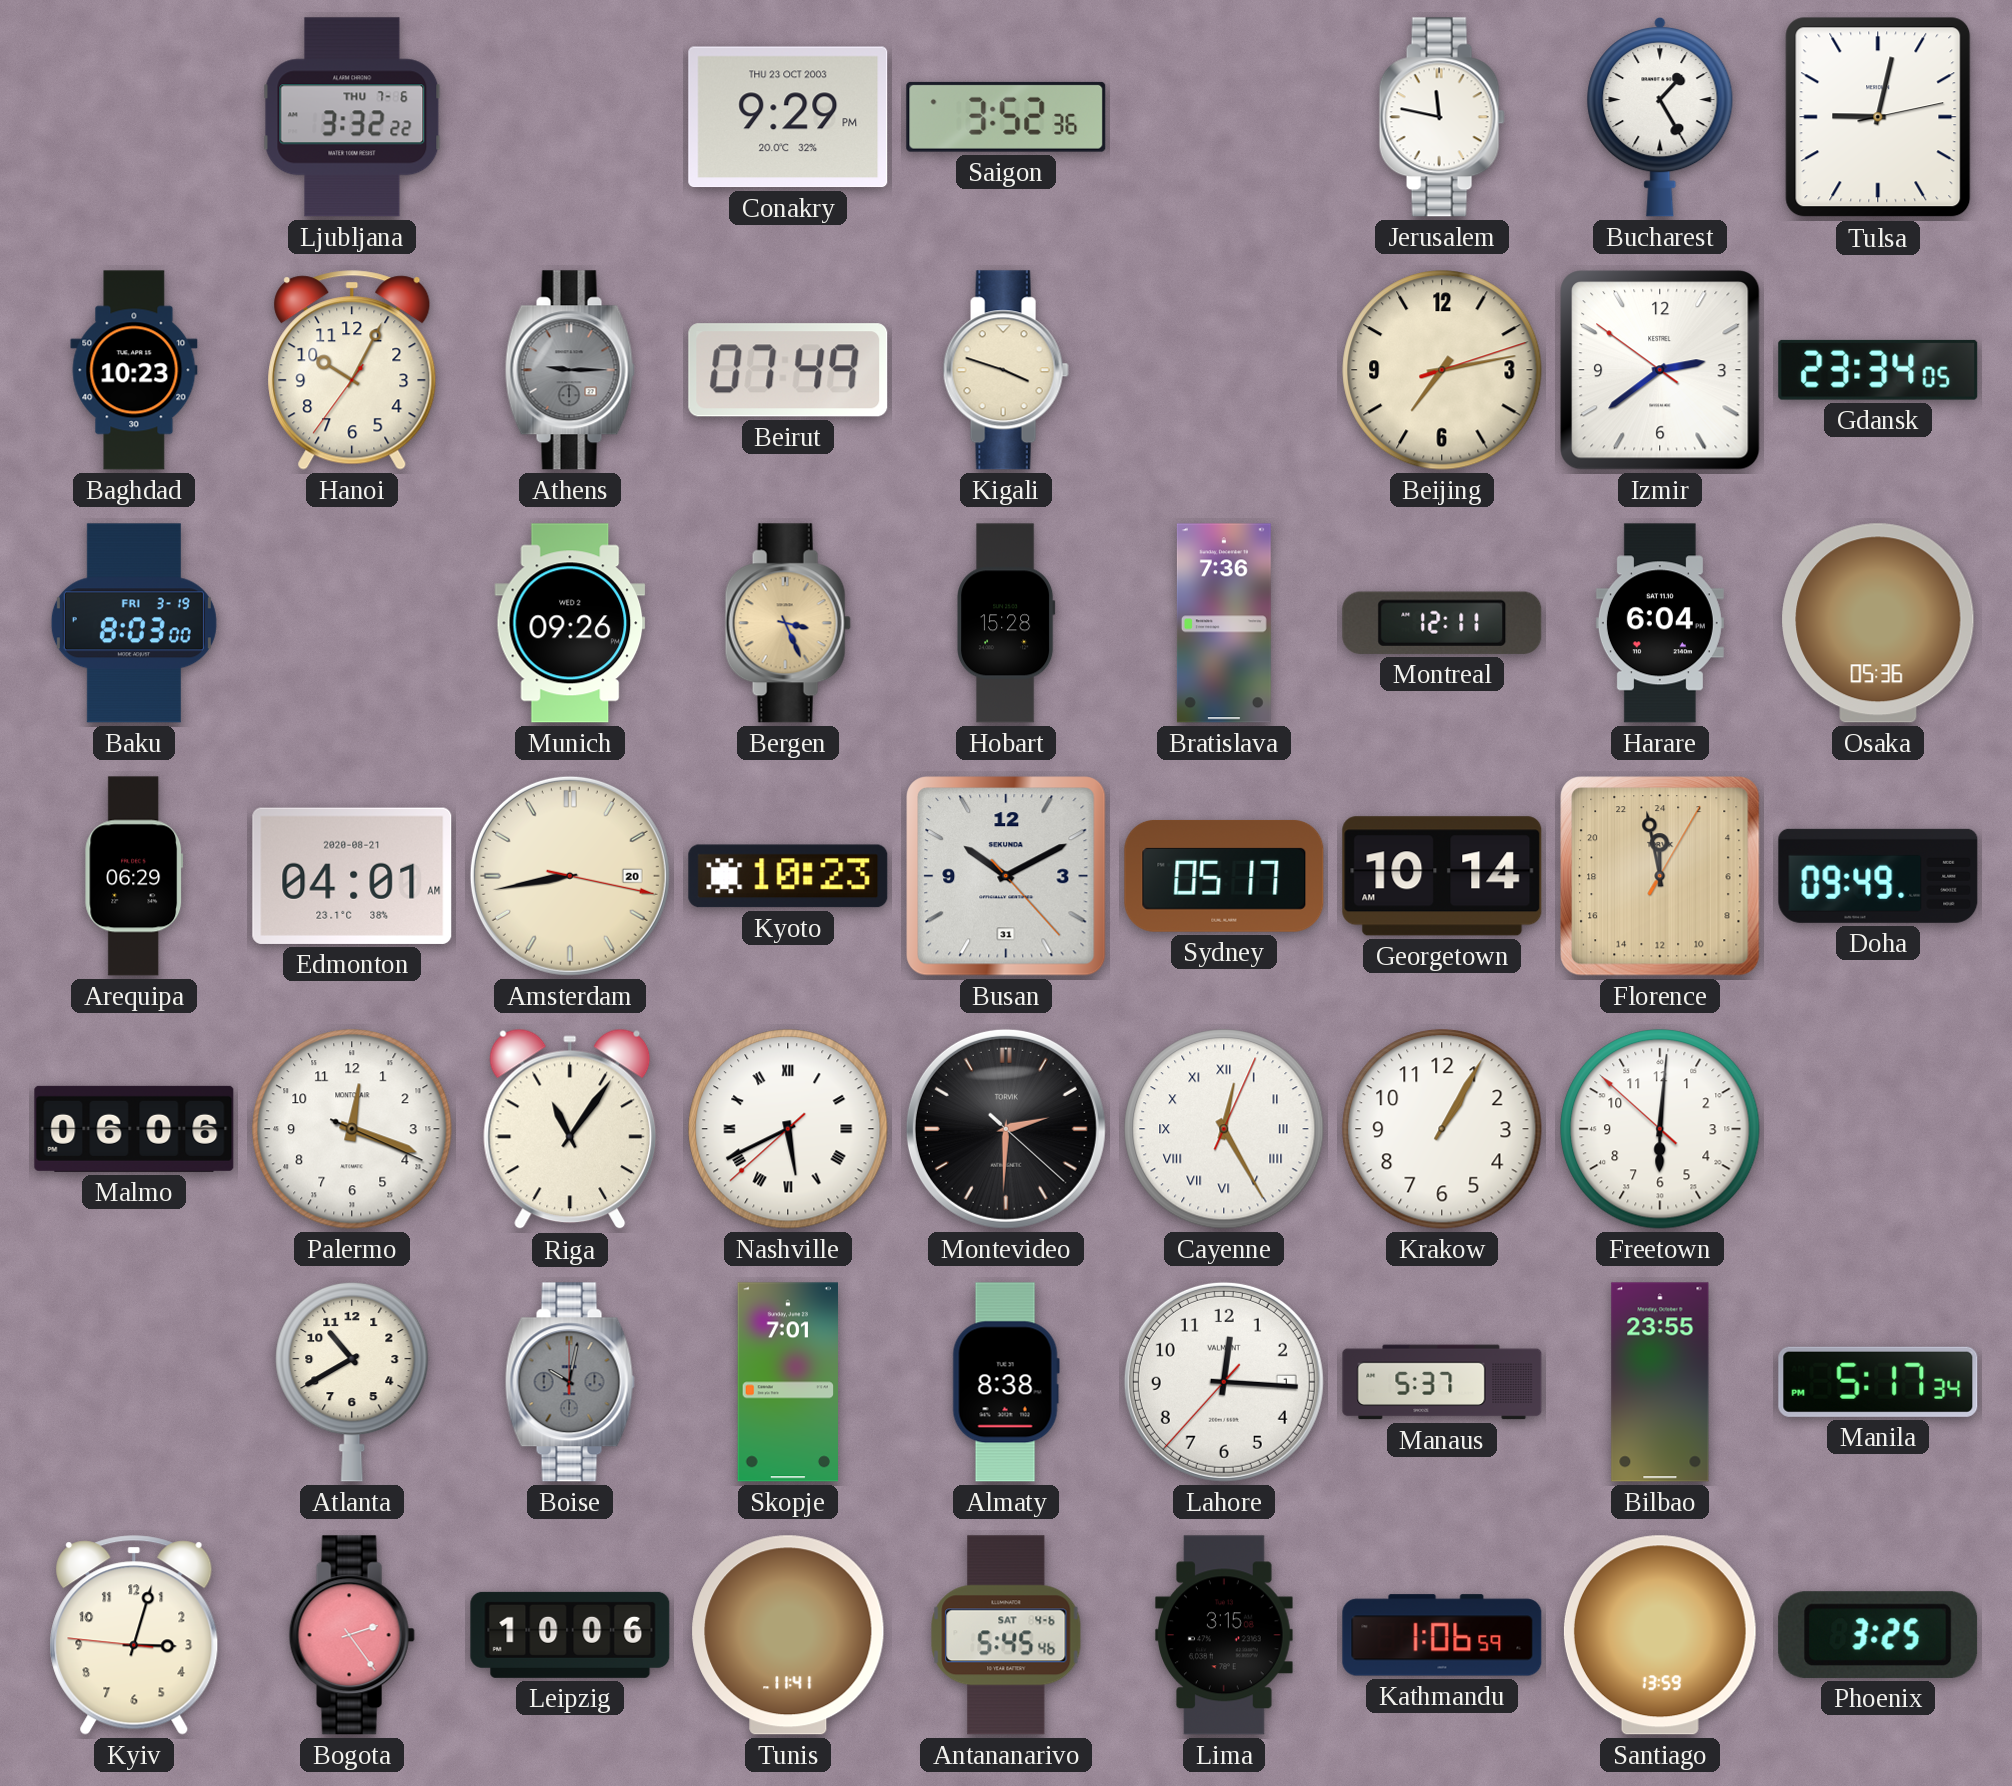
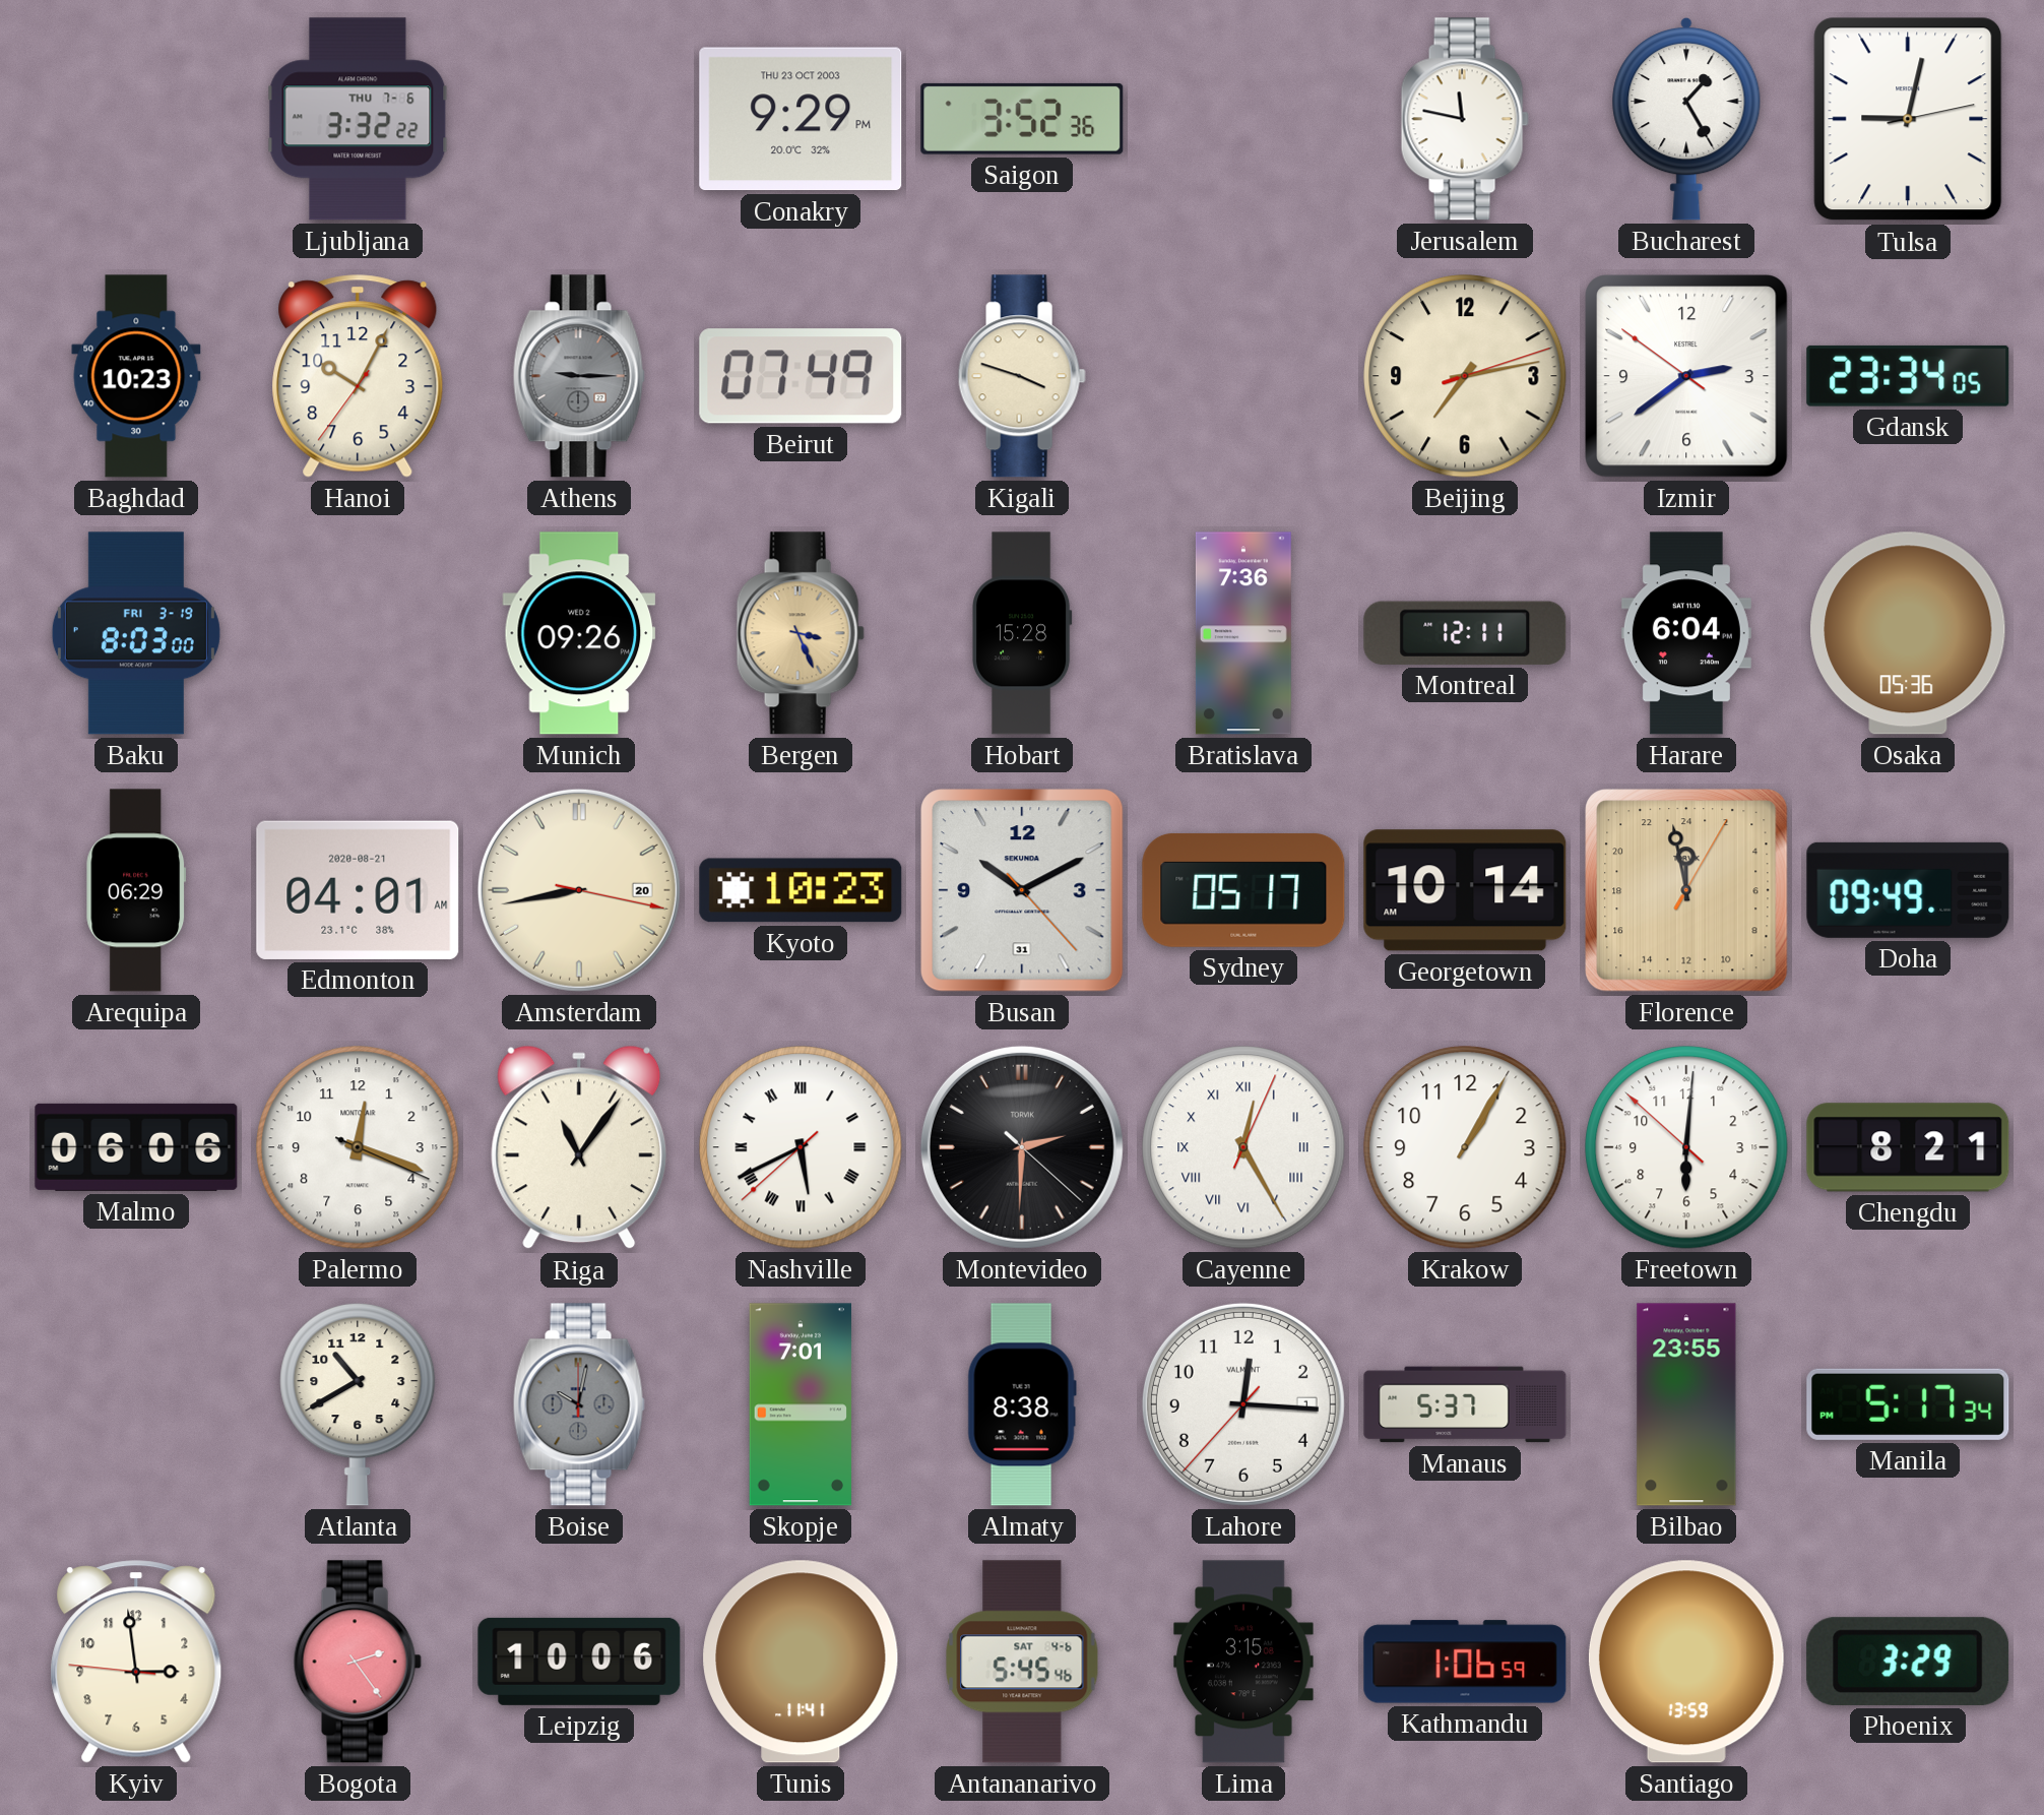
Chengdu: none -> 8:21
Kyiv: 3:02 -> 2:58
Phoenix: 3:25 -> 3:29
